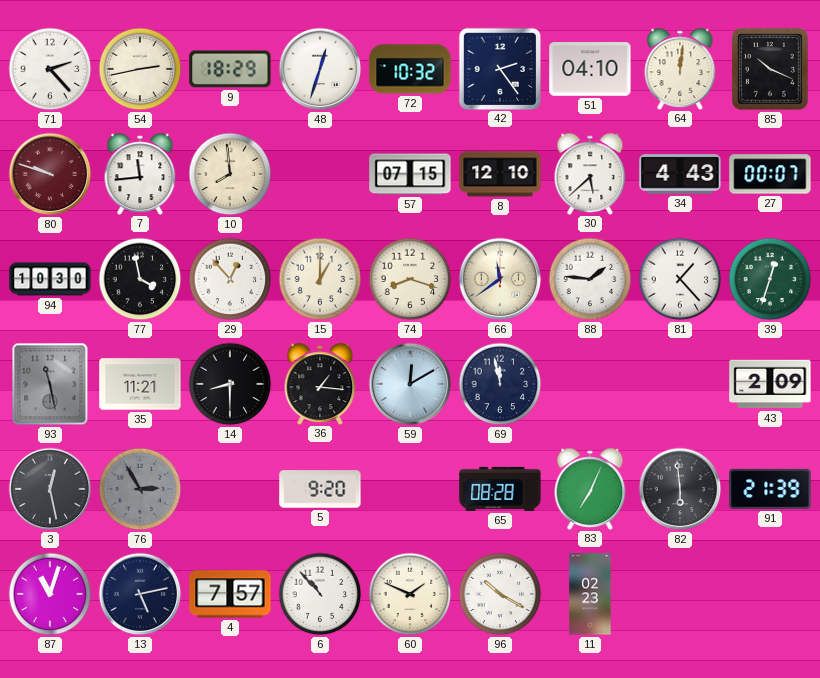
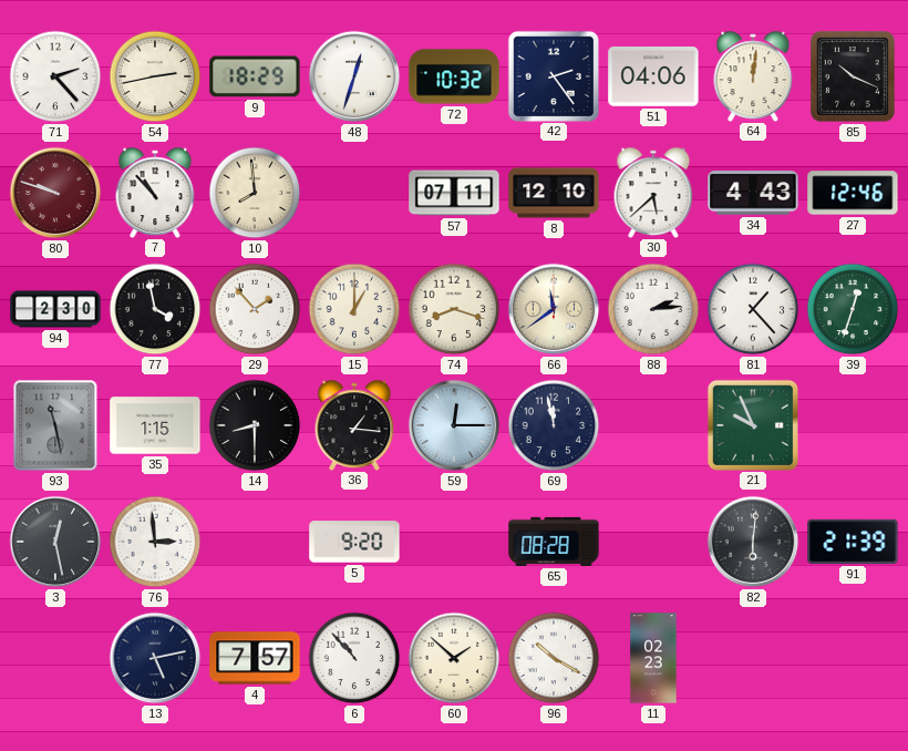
51: 04:10 -> 04:06
7: 11:44 -> 10:53
57: 07:15 -> 07:11
27: 00:07 -> 12:46
94: 10:30 -> 2:30
29: 12:53 -> 1:53
88: 1:46 -> 2:14
35: 11:21 -> 1:15
59: 12:10 -> 12:15
21: none -> 9:56
43: 2:09 -> none
76: 2:55 -> 2:59
76 dial: grey -> white
83: 7:04 -> none
82: 5:59 -> 6:01
87: 11:03 -> none
60: 1:49 -> 1:52
